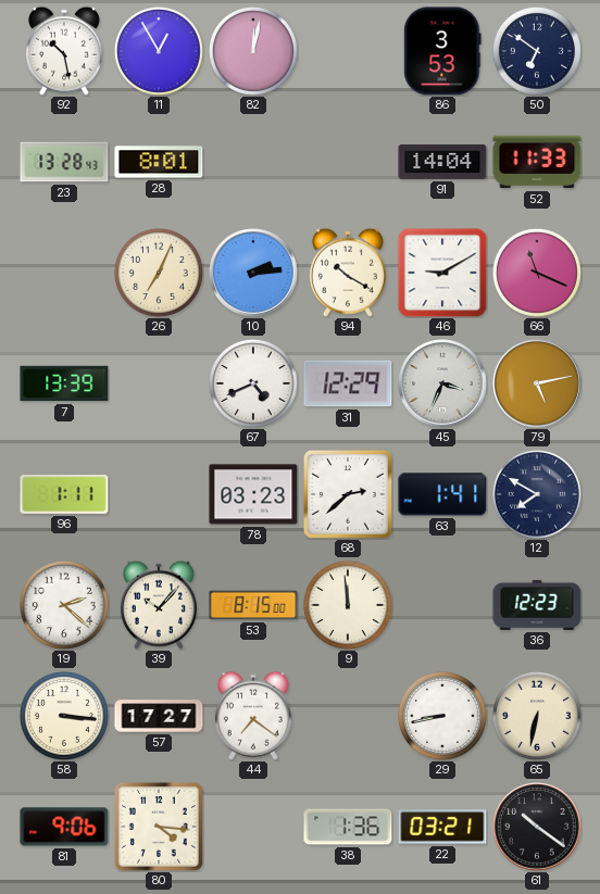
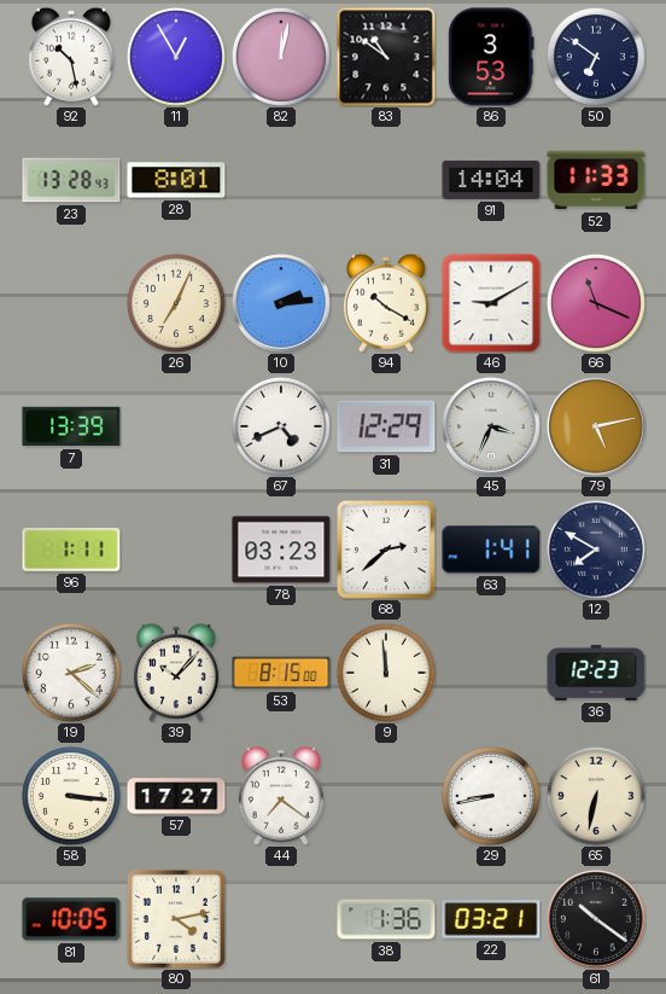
83: none -> 10:51
81: 9:06 -> 10:05
80: 4:16 -> 4:13
